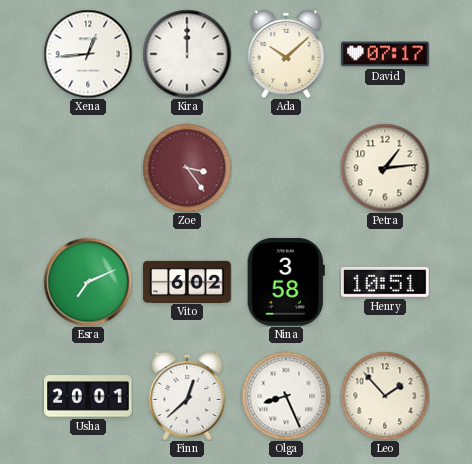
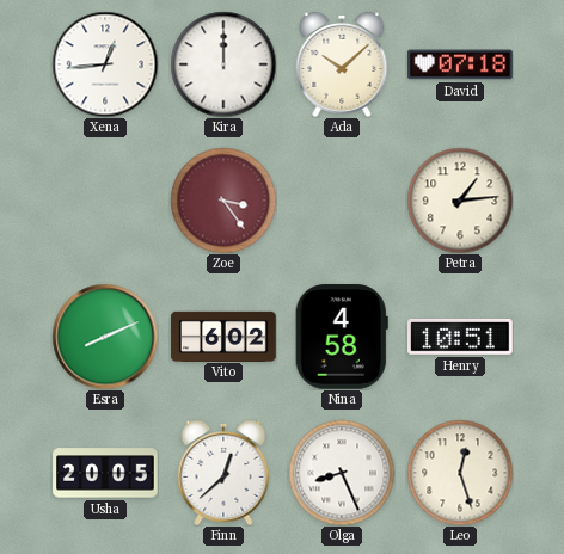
David: 07:17 -> 07:18
Esra: 7:11 -> 8:11
Nina: 3:58 -> 4:58
Usha: 20:01 -> 20:05
Leo: 1:53 -> 12:27
